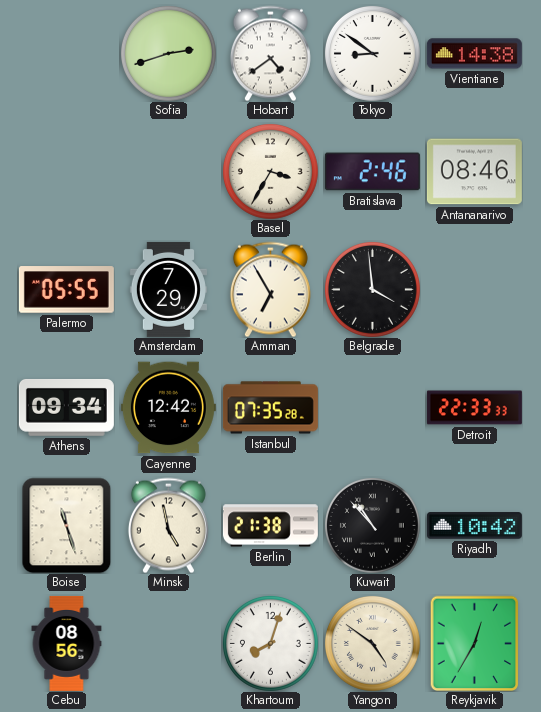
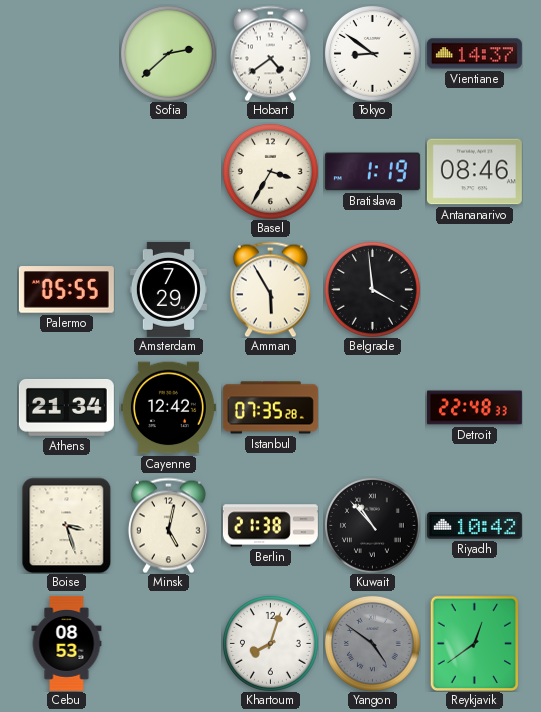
Sofia: 2:42 -> 2:38
Vientiane: 14:38 -> 14:37
Bratislava: 2:46 -> 1:19
Amman: 6:55 -> 5:55
Athens: 09:34 -> 21:34
Detroit: 22:33 -> 22:48
Boise: 11:27 -> 3:27
Minsk: 4:58 -> 5:02
Cebu: 08:56 -> 08:53
Yangon dial: cream -> grey
Reykjavik: 12:35 -> 12:39
